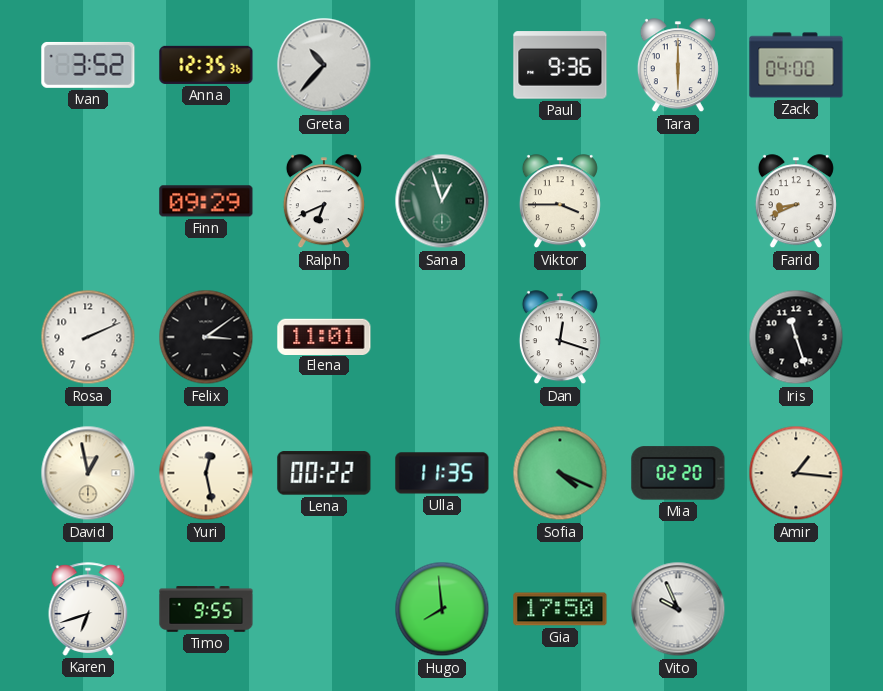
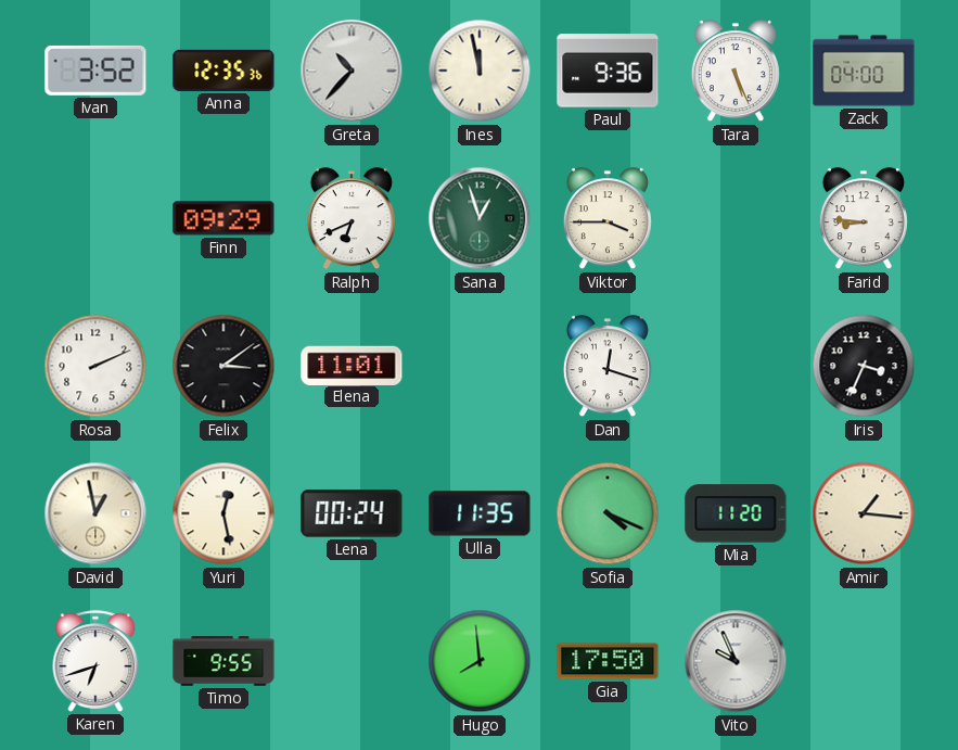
Ines: none -> 11:58
Tara: 6:00 -> 5:26
Farid: 8:41 -> 8:46
Iris: 11:27 -> 3:34
Lena: 00:22 -> 00:24
Mia: 02:20 -> 11:20
